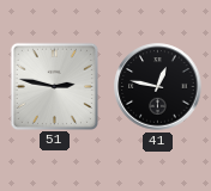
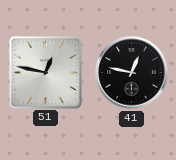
51: 2:47 -> 12:47
